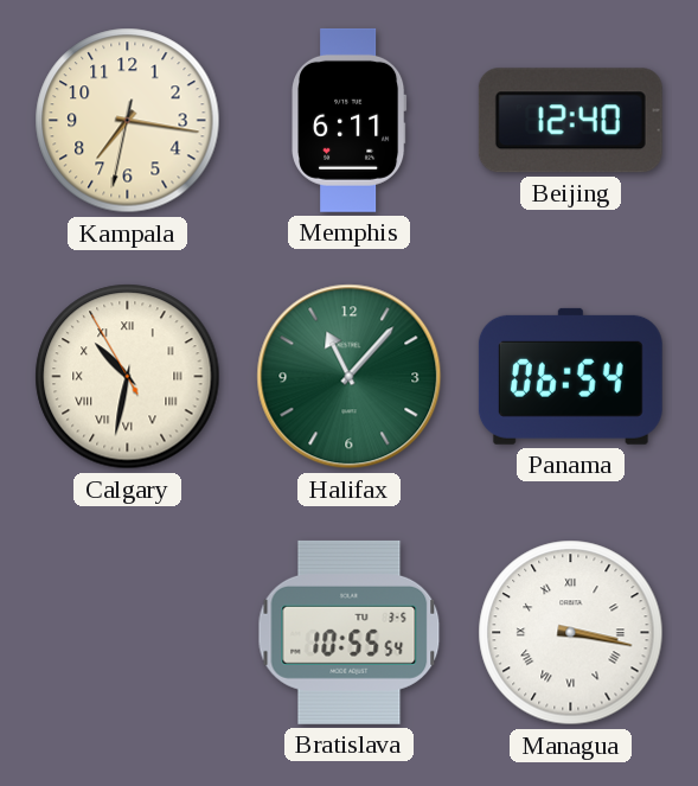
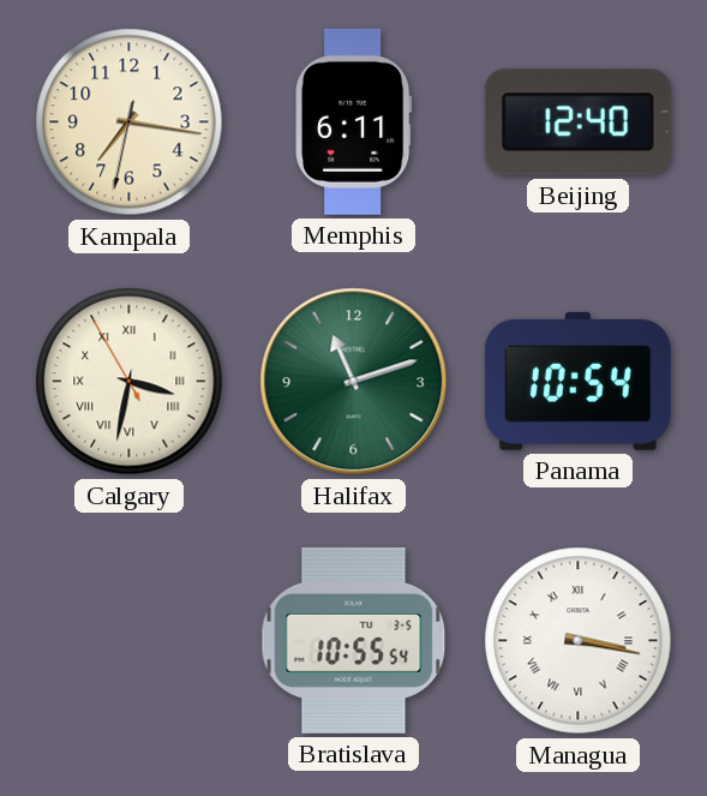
Calgary: 10:31 -> 3:31
Halifax: 11:07 -> 11:12
Panama: 06:54 -> 10:54
